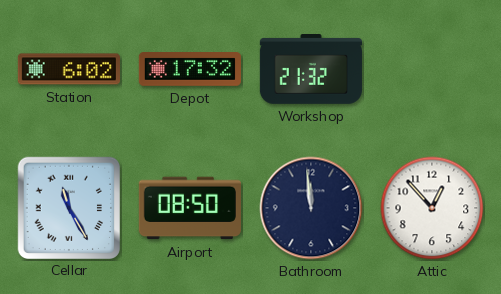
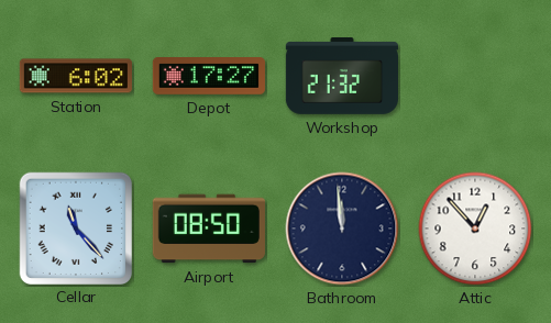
Depot: 17:32 -> 17:27
Cellar: 11:25 -> 11:23
